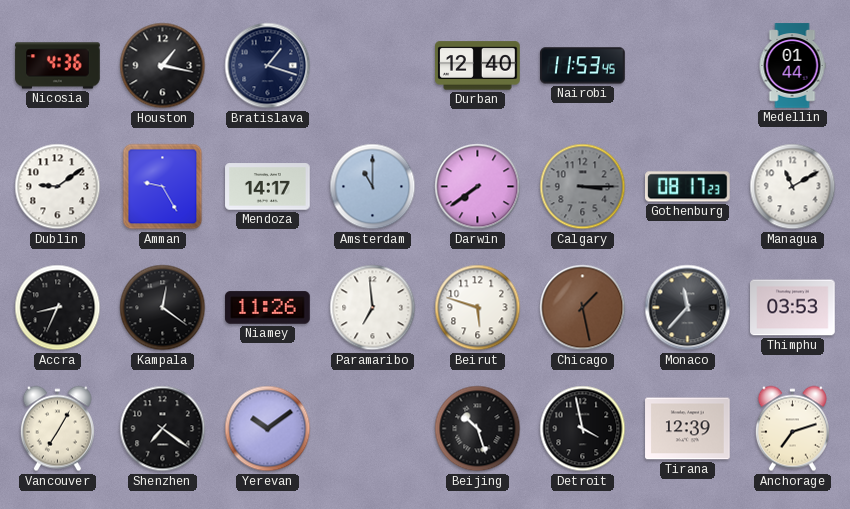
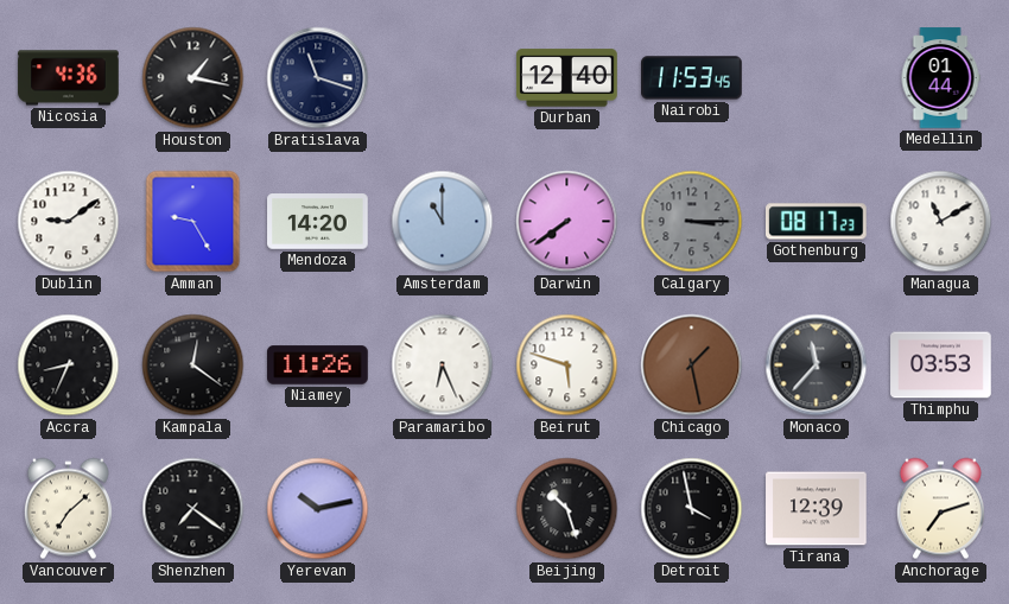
Bratislava: 1:18 -> 11:18
Mendoza: 14:17 -> 14:20
Paramaribo: 6:59 -> 6:26
Vancouver: 7:05 -> 7:08
Yerevan: 10:09 -> 10:13
